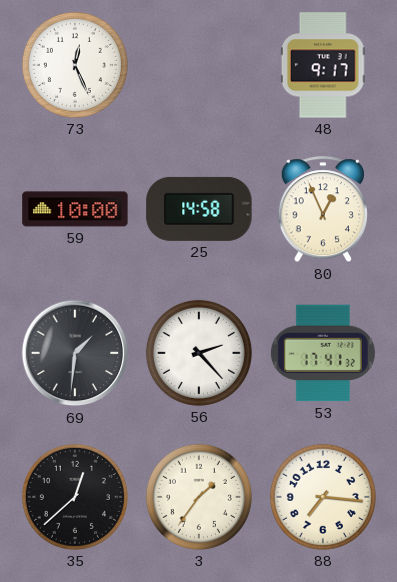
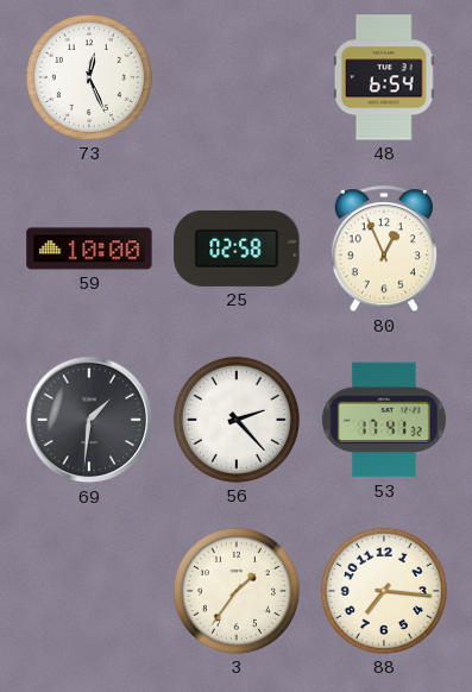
48: 9:17 -> 6:54
25: 14:58 -> 02:58
35: 12:38 -> none
